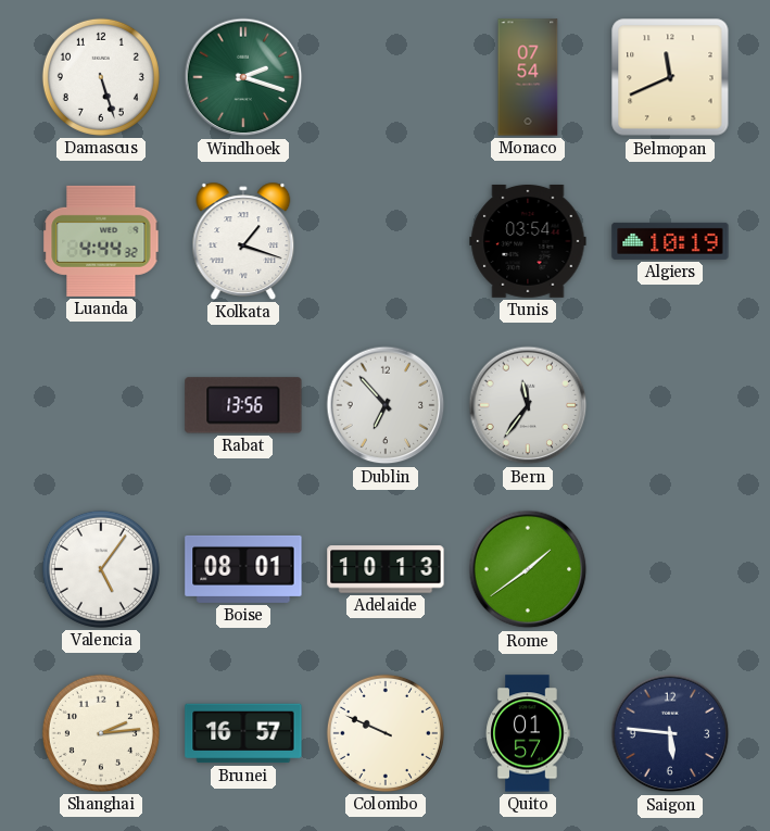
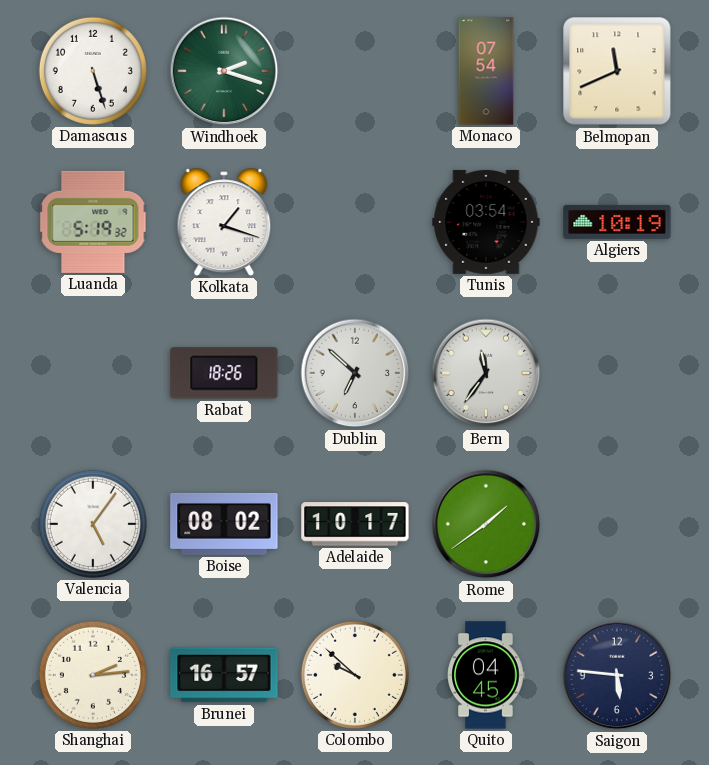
Luanda: 4:44 -> 5:19
Rabat: 13:56 -> 18:26
Dublin: 6:53 -> 6:52
Boise: 08:01 -> 08:02
Adelaide: 10:13 -> 10:17
Colombo: 9:49 -> 9:52
Quito: 01:57 -> 04:45
